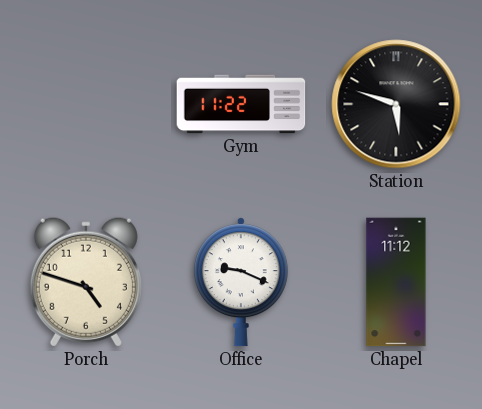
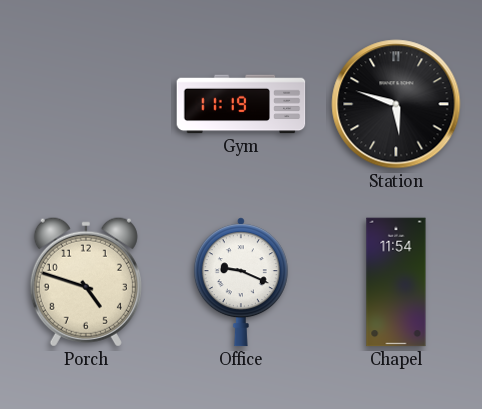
Gym: 11:22 -> 11:19
Chapel: 11:12 -> 11:54
